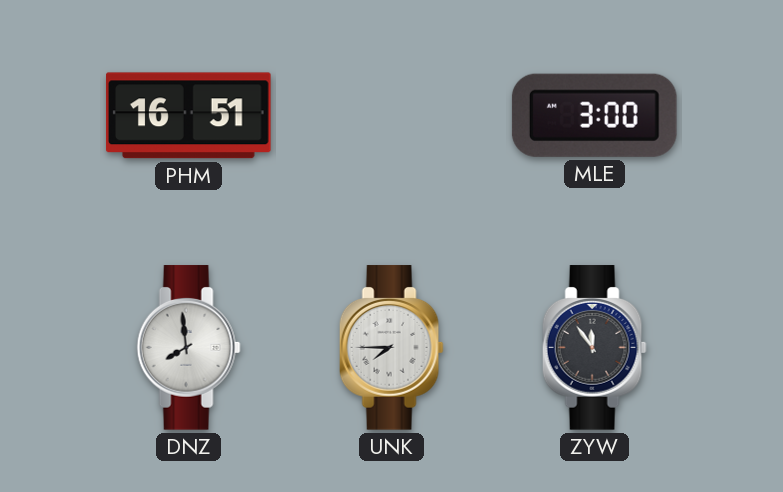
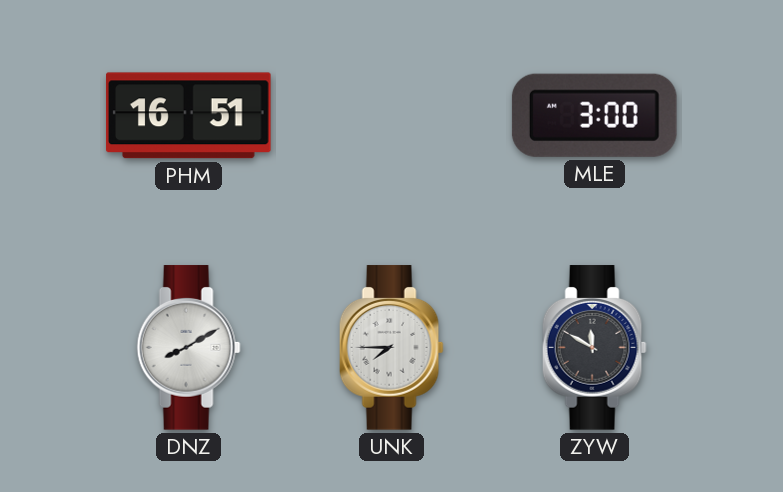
DNZ: 7:59 -> 8:10
ZYW: 11:54 -> 11:50
